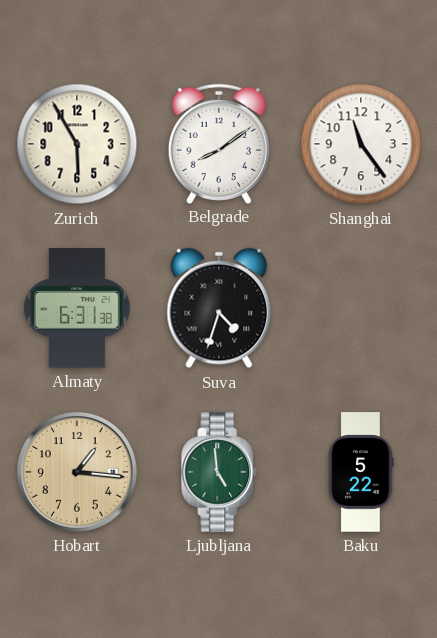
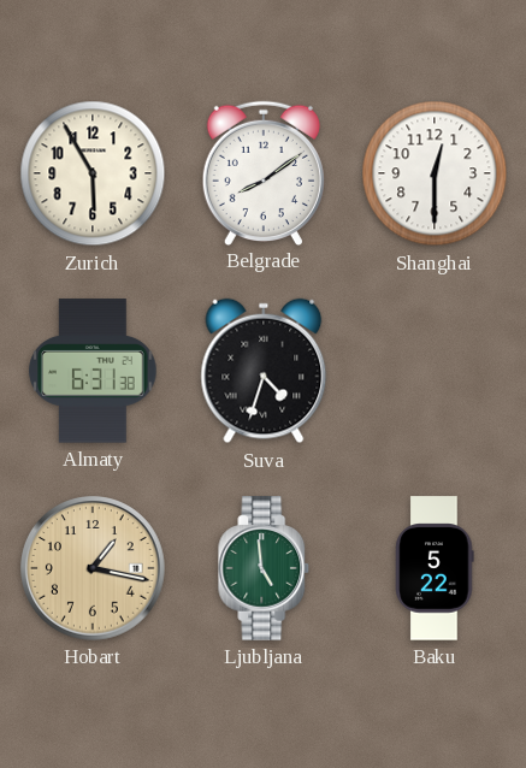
Shanghai: 11:24 -> 12:30
Hobart: 1:16 -> 1:17
